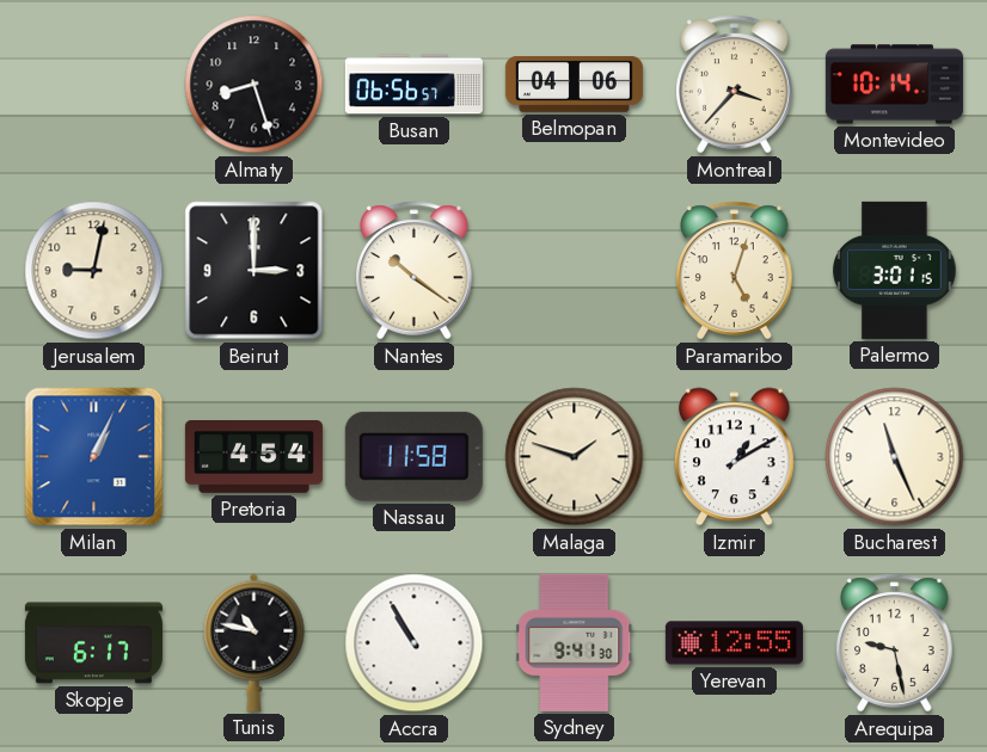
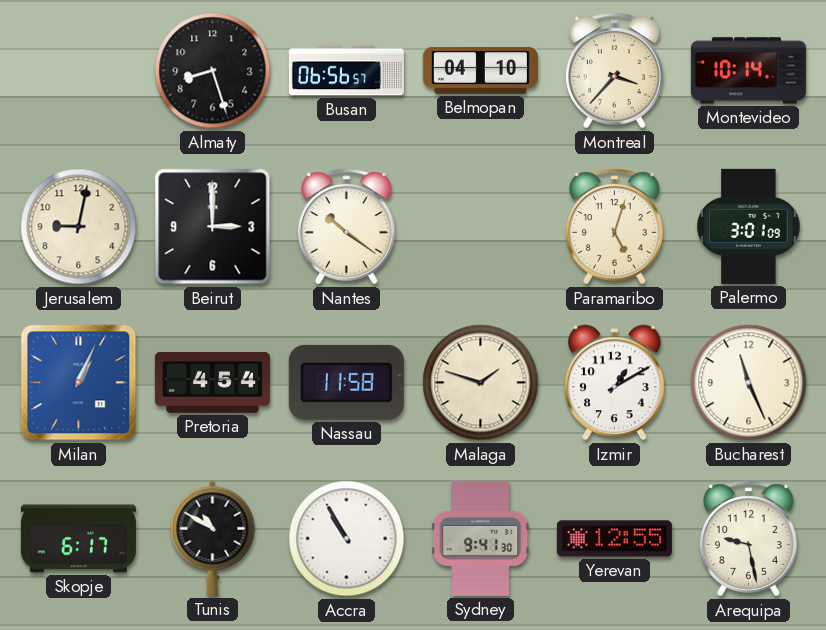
Belmopan: 04:06 -> 04:10
Palermo: 3:01:15 -> 3:01:09
Tunis: 10:47 -> 10:50
